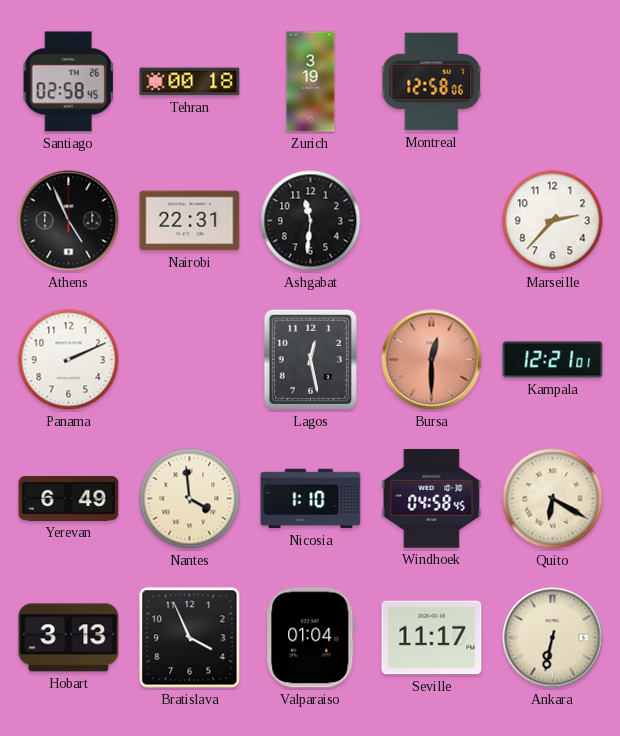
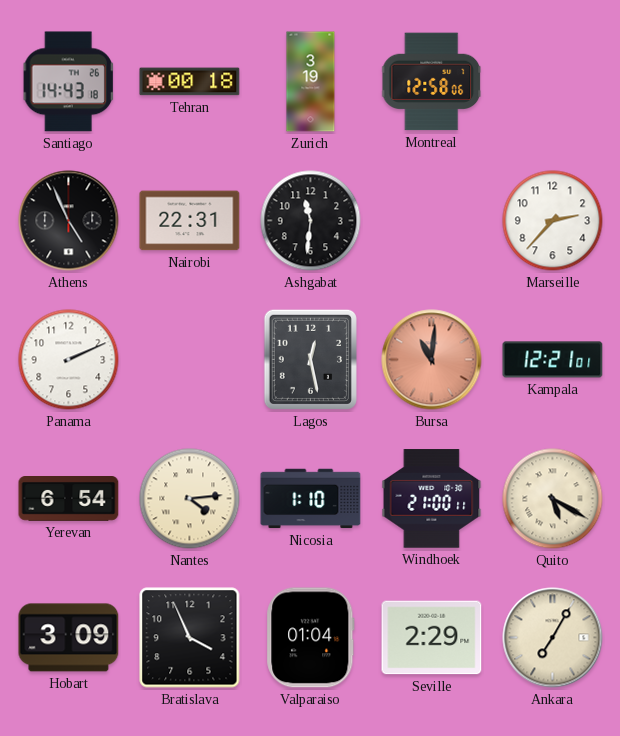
Santiago: 02:58 -> 14:43
Bursa: 12:30 -> 11:01
Yerevan: 6:49 -> 6:54
Nantes: 3:59 -> 4:14
Windhoek: 04:58 -> 21:00
Quito: 6:20 -> 5:20
Hobart: 3:13 -> 3:09
Seville: 11:17 -> 2:29
Ankara: 6:32 -> 7:05
